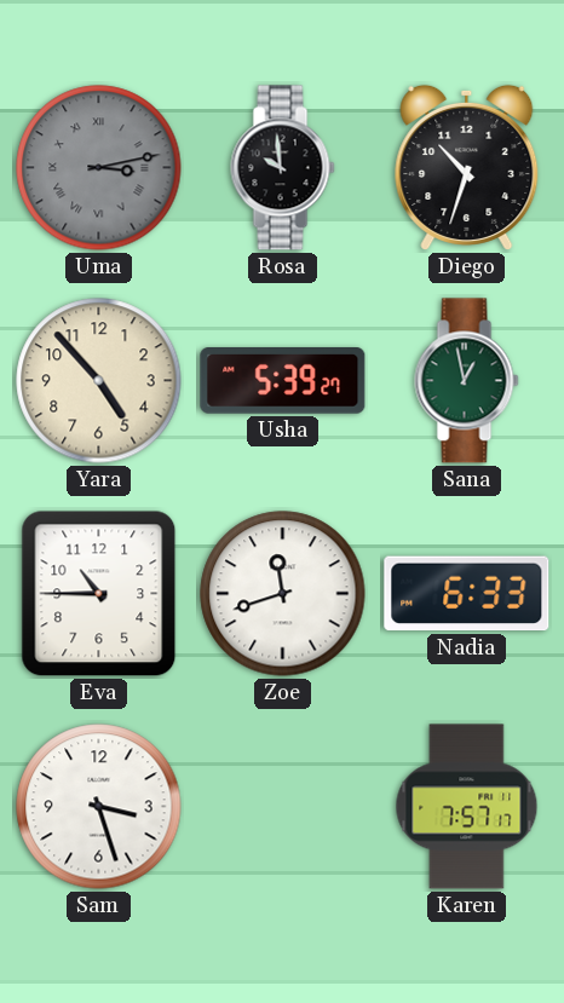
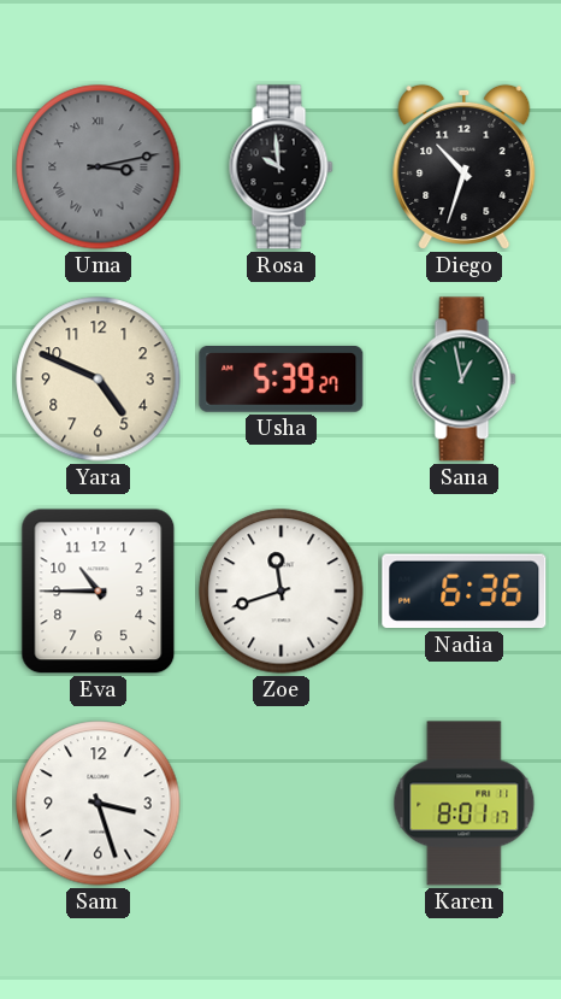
Yara: 4:53 -> 4:49
Nadia: 6:33 -> 6:36
Karen: 7:57 -> 8:01
